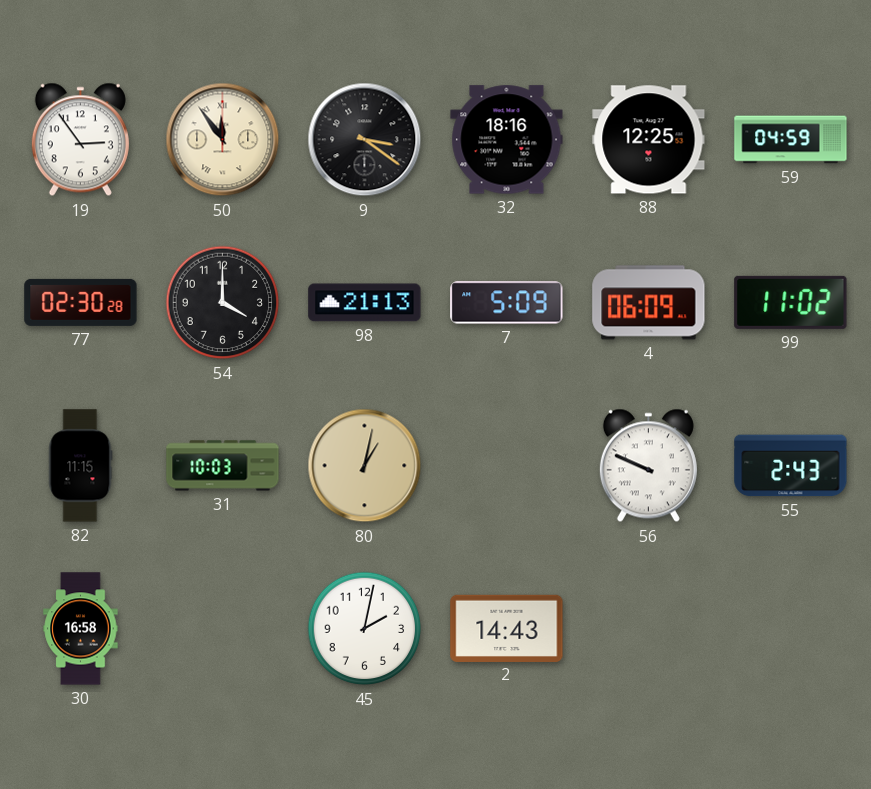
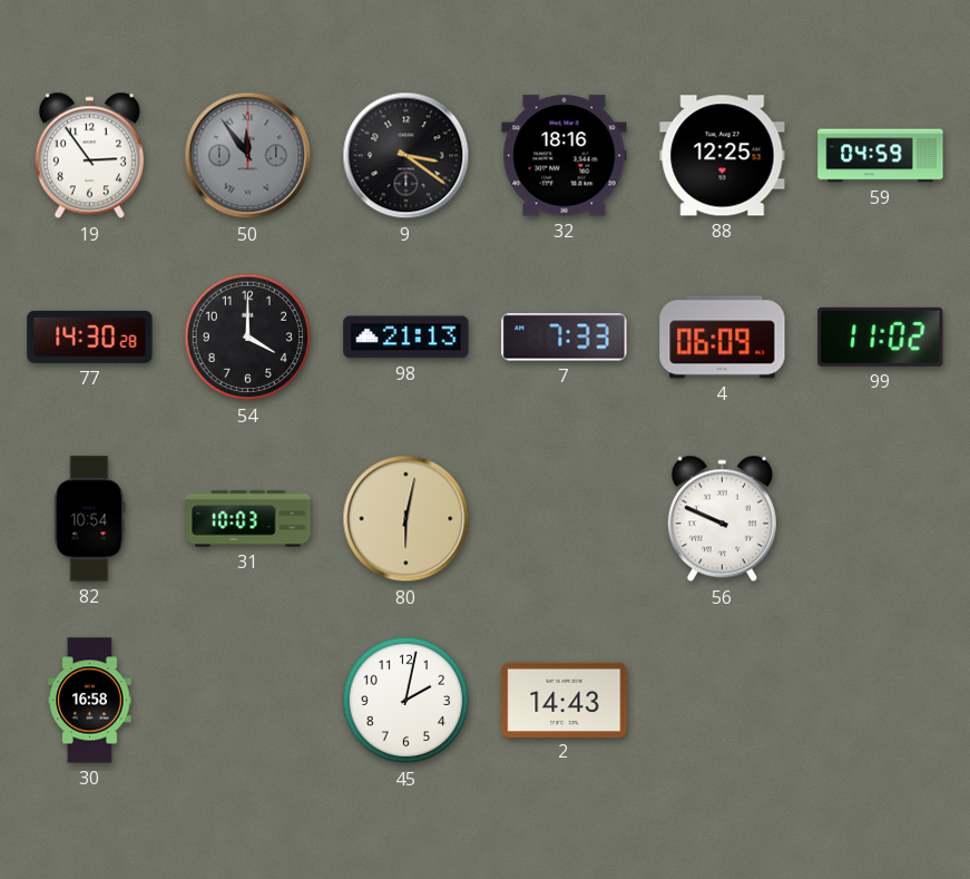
50 dial: cream -> grey
77: 02:30 -> 14:30
7: 5:09 -> 7:33
82: 11:15 -> 10:54
80: 1:02 -> 6:02
55: 2:43 -> none
